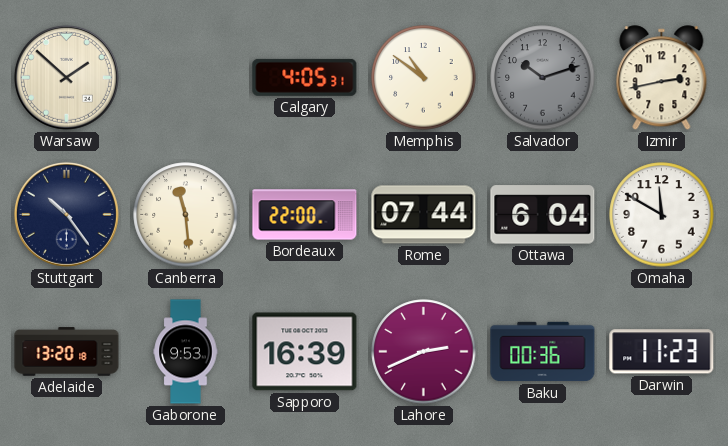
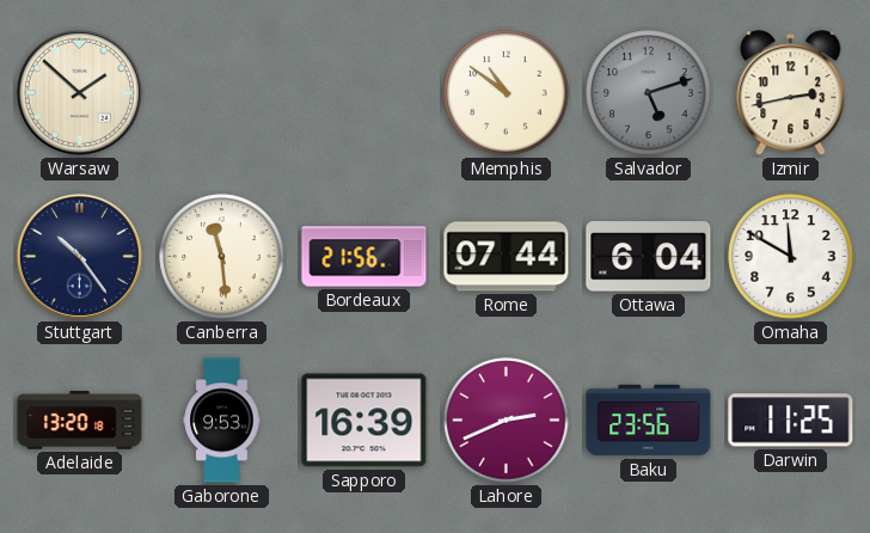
Calgary: 4:05 -> none
Salvador: 10:12 -> 5:12
Bordeaux: 22:00 -> 21:56
Baku: 00:36 -> 23:56
Darwin: 11:23 -> 11:25
